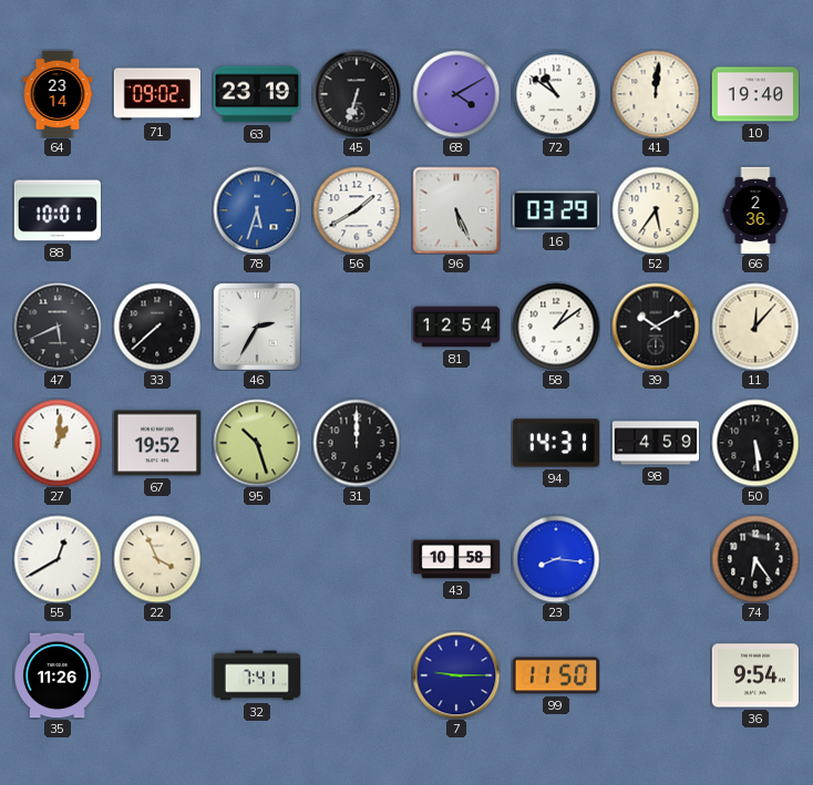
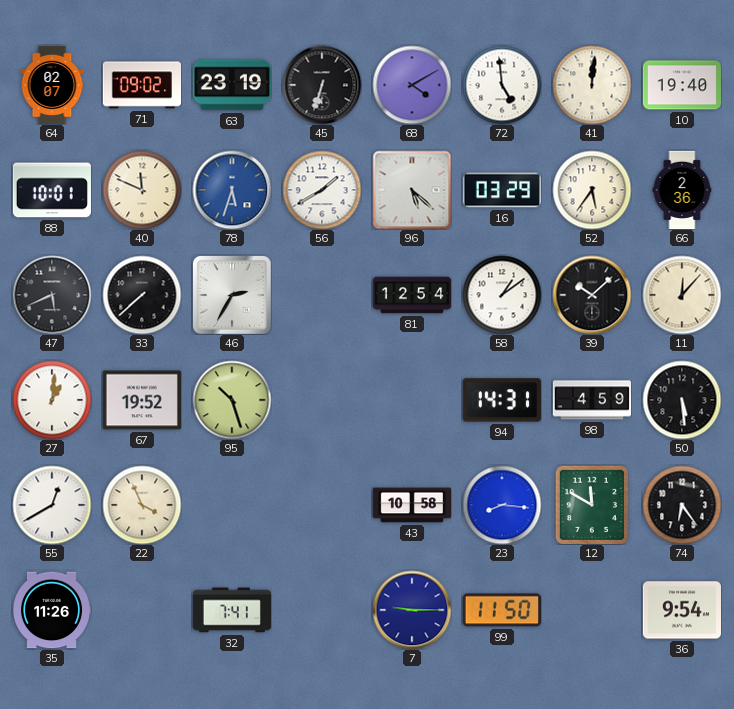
64: 23:14 -> 02:07
72: 10:51 -> 4:59
40: none -> 11:49
96: 5:26 -> 5:22
39: 10:10 -> 10:08
31: 12:00 -> none
12: none -> 11:50
